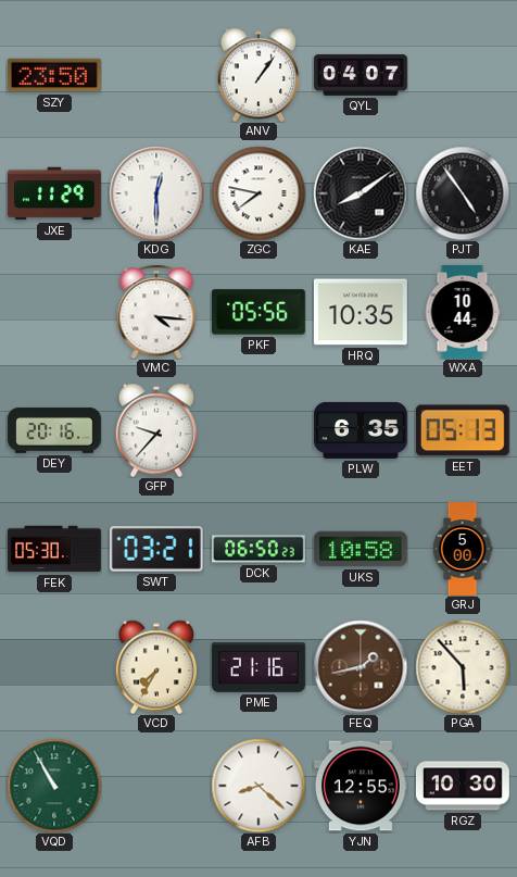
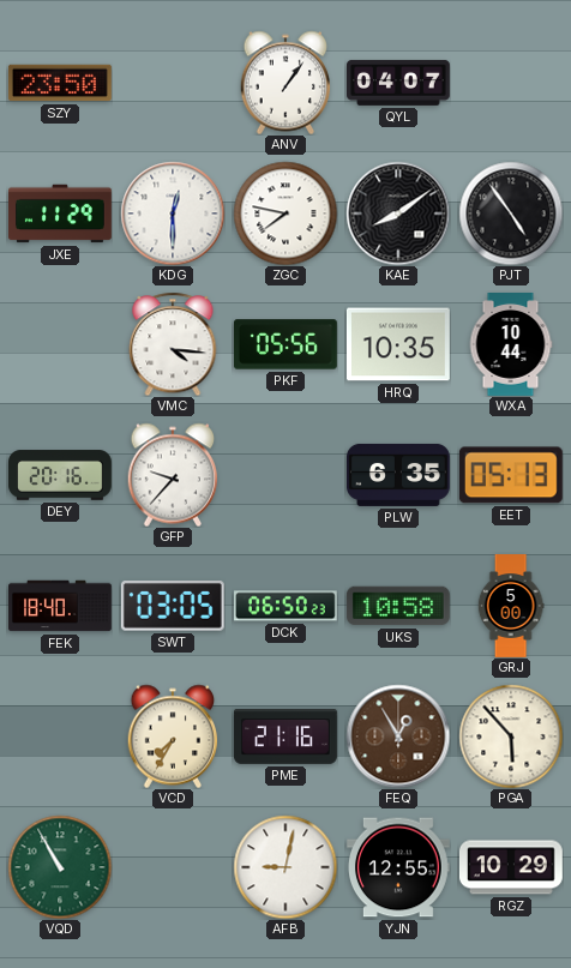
FEK: 05:30 -> 18:40
SWT: 03:21 -> 03:05
FEQ: 1:43 -> 12:55
AFB: 8:22 -> 9:02
RGZ: 10:30 -> 10:29
